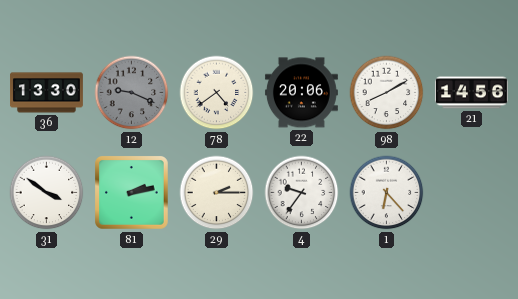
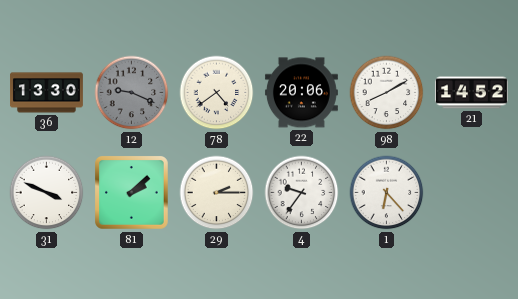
21: 14:56 -> 14:52
31: 3:51 -> 3:49
81: 2:13 -> 2:08
